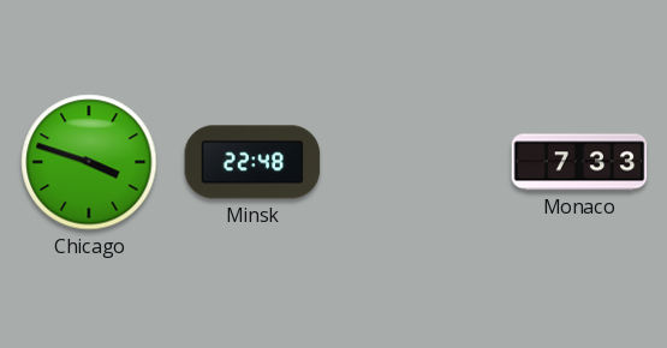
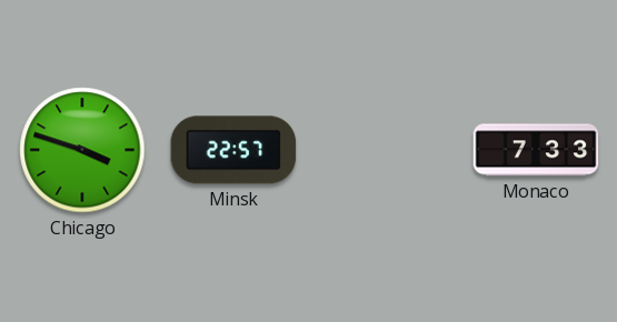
Minsk: 22:48 -> 22:57
